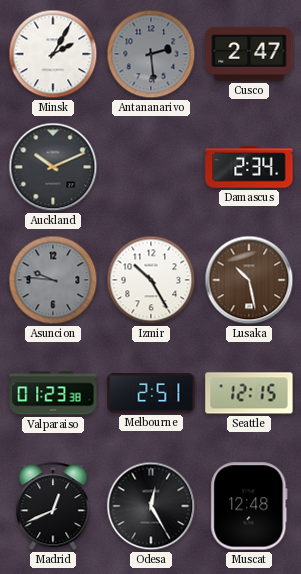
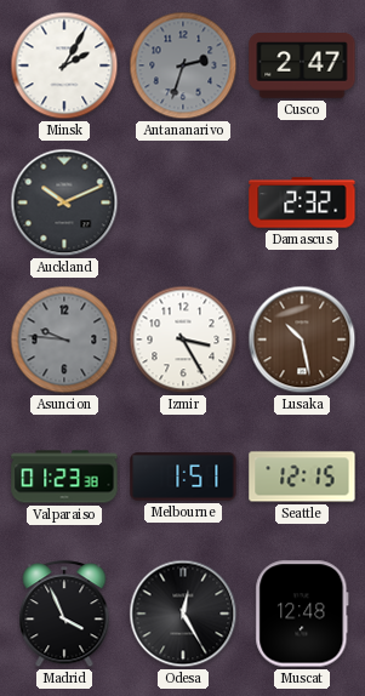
Antananarivo: 2:29 -> 2:33
Damascus: 2:34 -> 2:32
Izmir: 10:25 -> 3:25
Melbourne: 2:51 -> 1:51
Madrid: 12:41 -> 3:56
